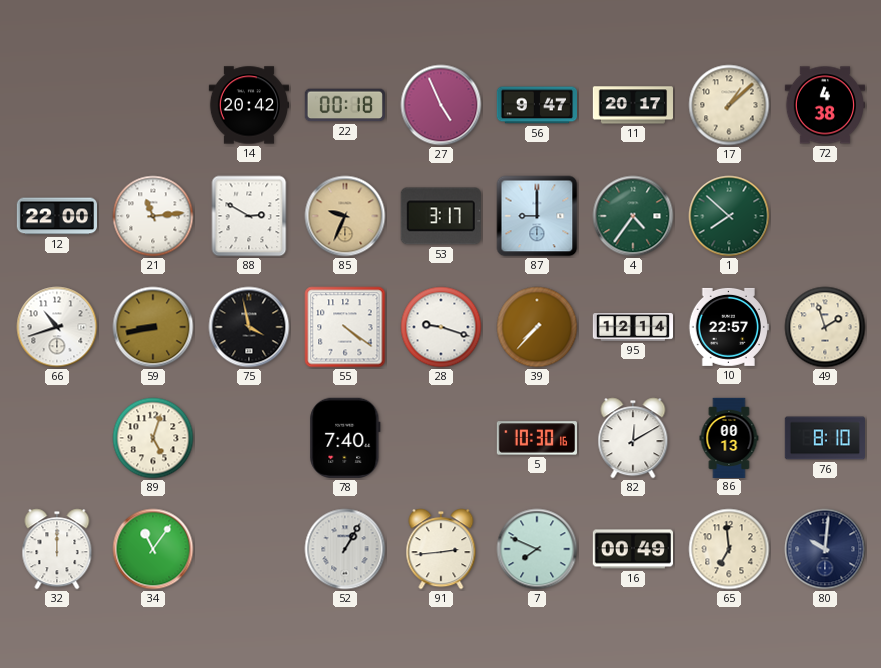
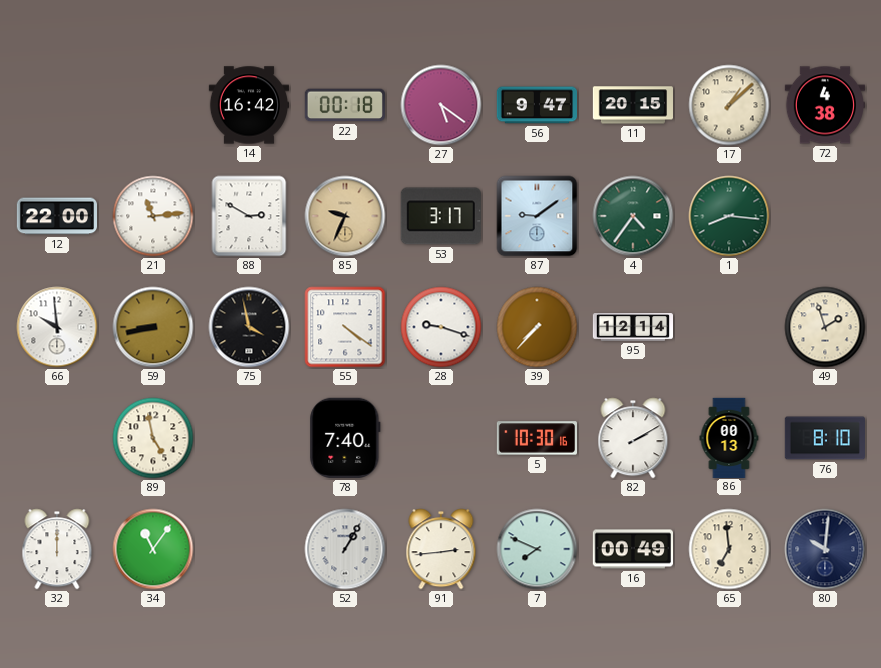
14: 20:42 -> 16:42
27: 4:56 -> 5:21
11: 20:17 -> 20:15
87: 9:00 -> 9:09
1: 7:52 -> 8:16
66: 10:42 -> 9:59
10: 22:57 -> none
89: 5:03 -> 4:58
82: 12:10 -> 2:10
